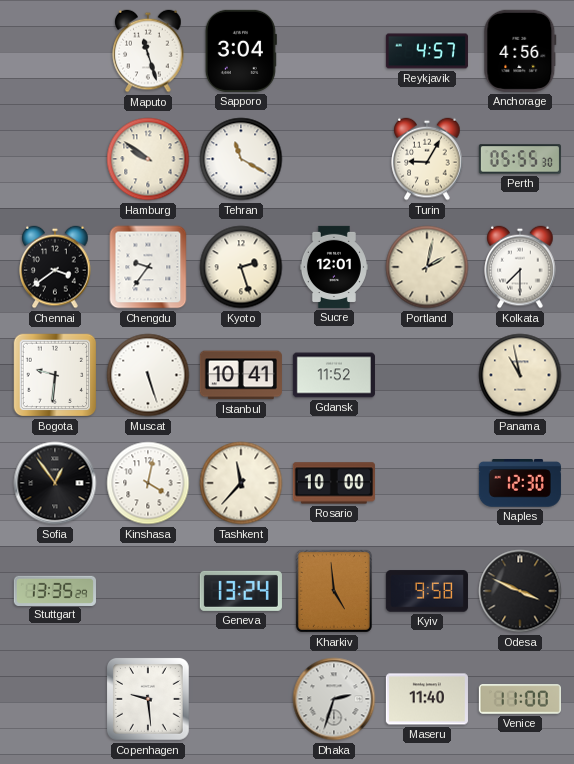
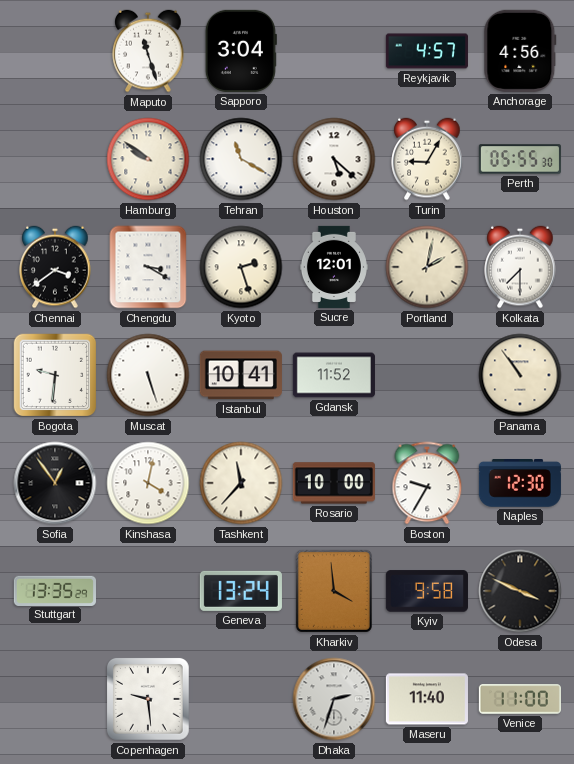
Houston: none -> 5:22
Chengdu: 9:36 -> 3:20
Panama: 10:58 -> 10:54
Boston: none -> 9:35
Kharkiv: 4:59 -> 3:59
